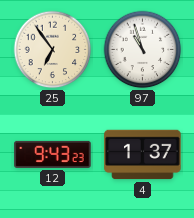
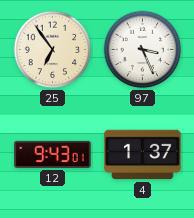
97: 10:57 -> 3:26
12: 9:43:23 -> 9:43:01
